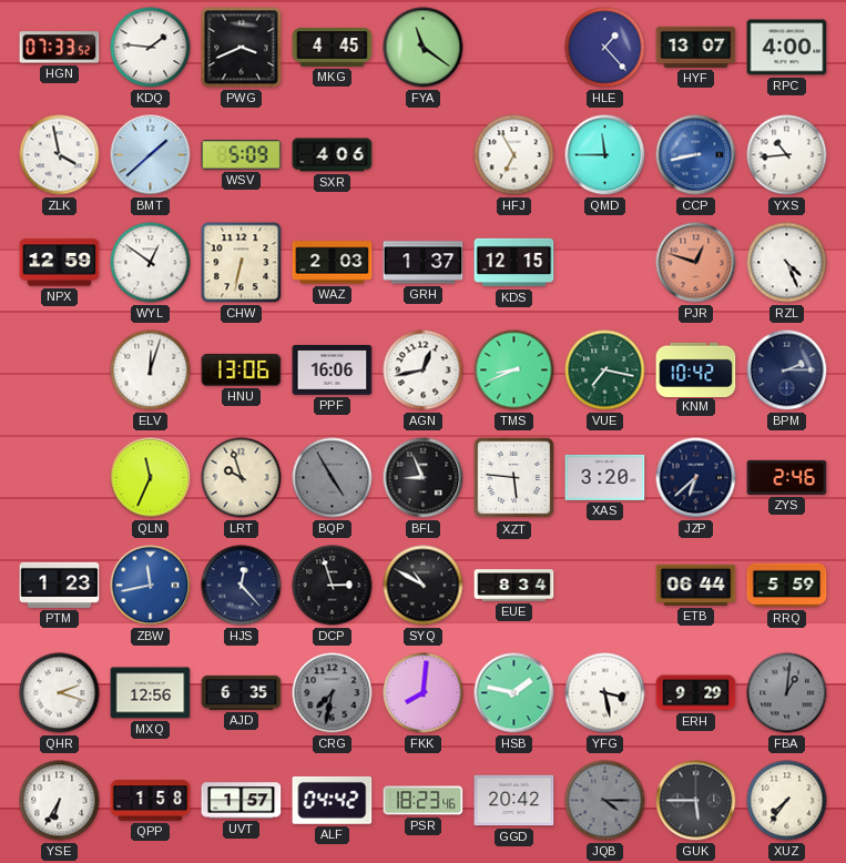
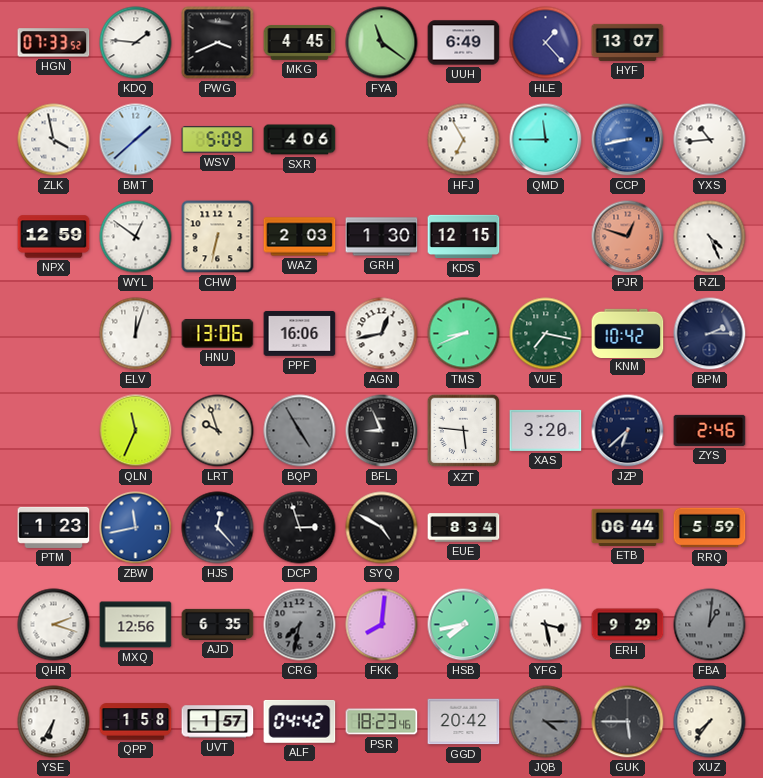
UUH: none -> 6:49
RPC: 4:00 -> none
GRH: 1:37 -> 1:30
SYQ: 10:50 -> 4:50
HSB: 1:47 -> 7:43
